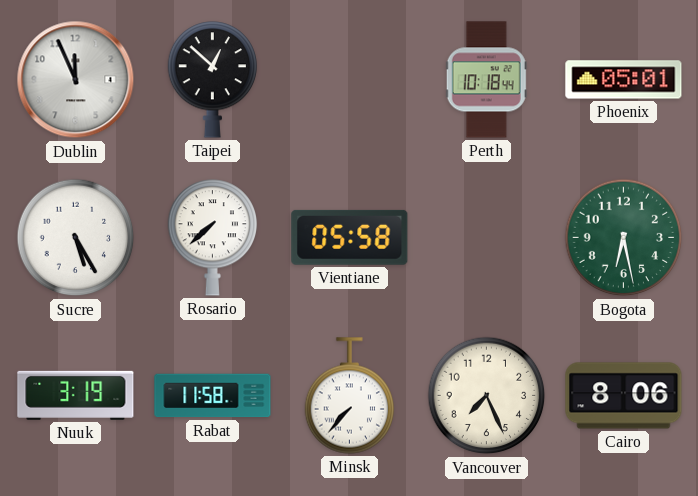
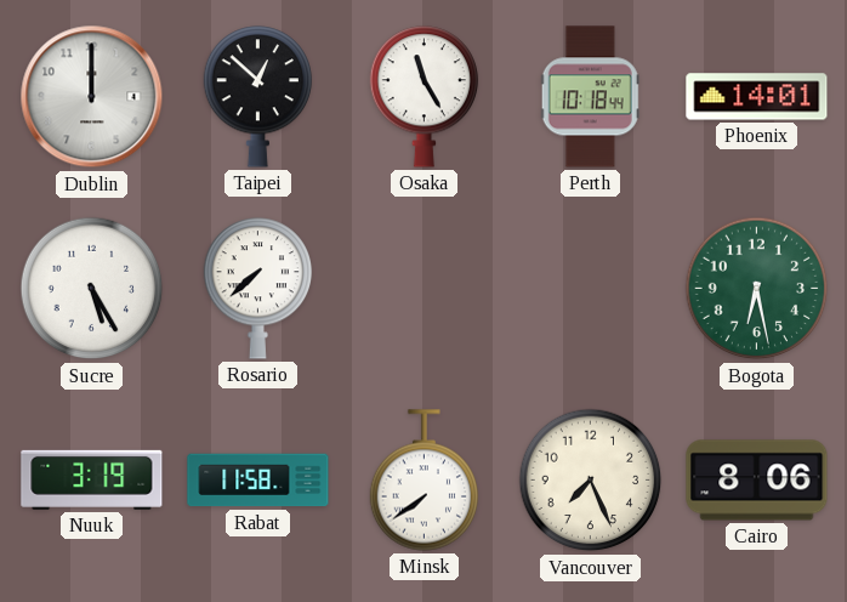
Dublin: 11:56 -> 12:00
Osaka: none -> 11:25
Phoenix: 05:01 -> 14:01
Vientiane: 05:58 -> none
Minsk: 7:37 -> 7:39
